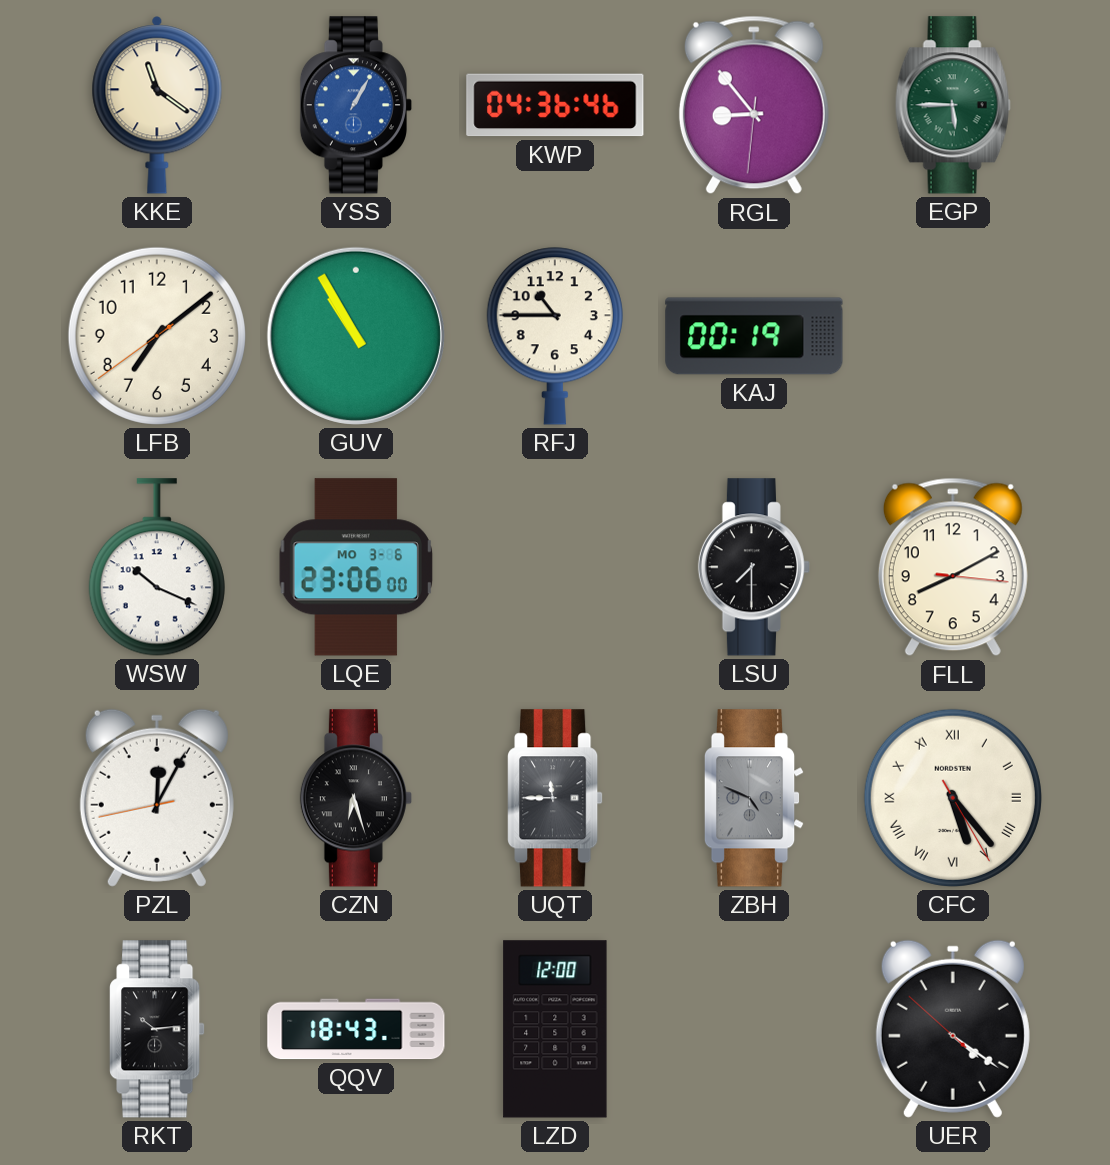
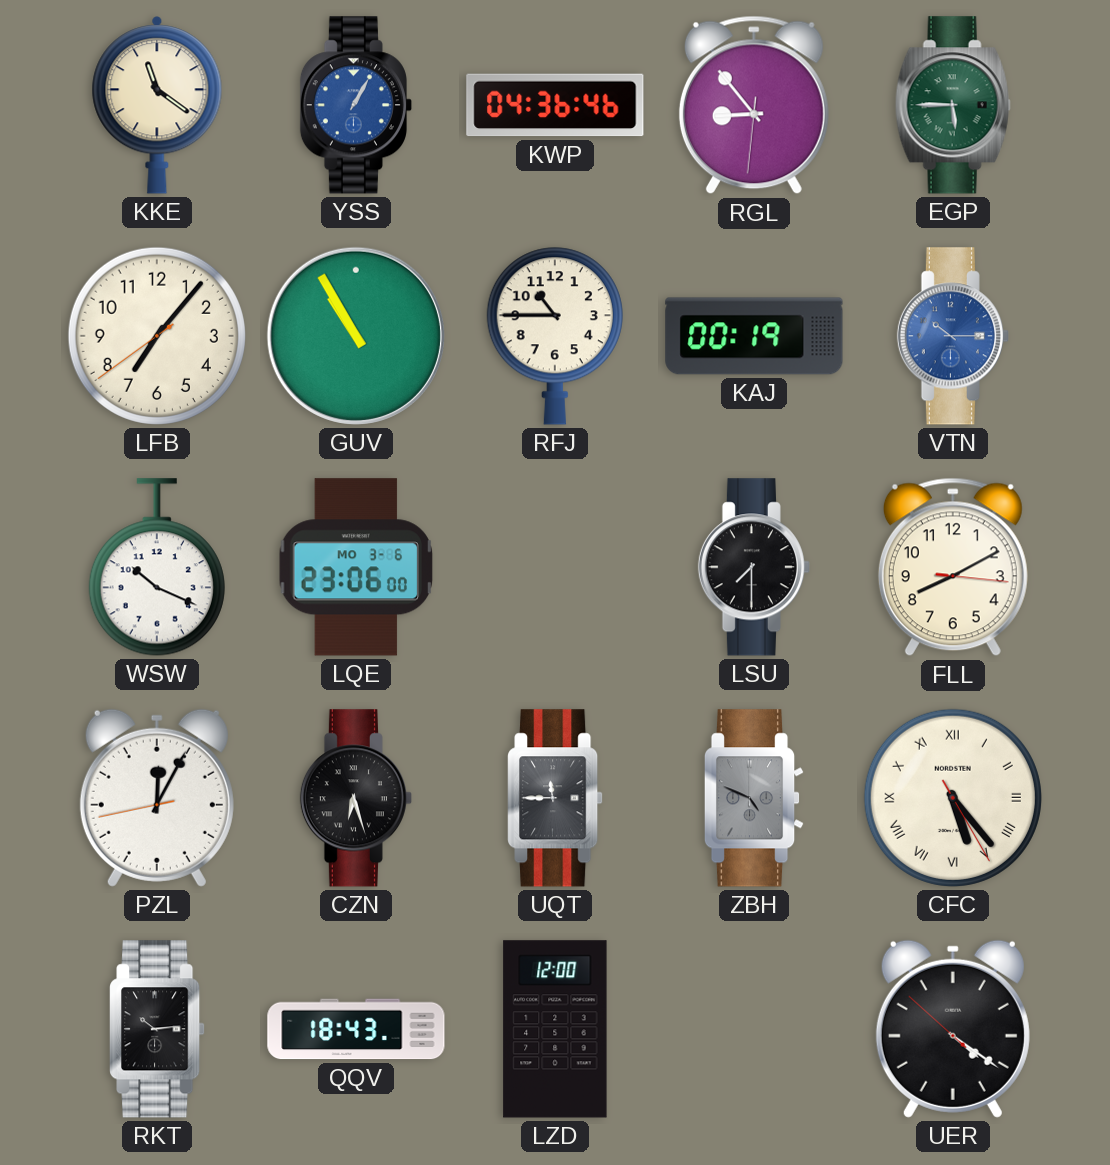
LFB: 7:08 -> 7:06
VTN: none -> 10:15
